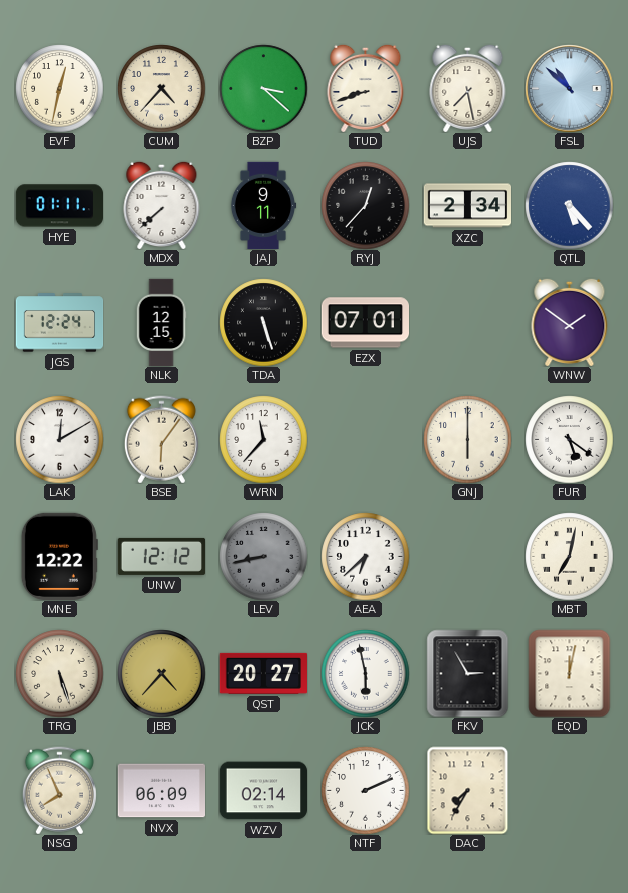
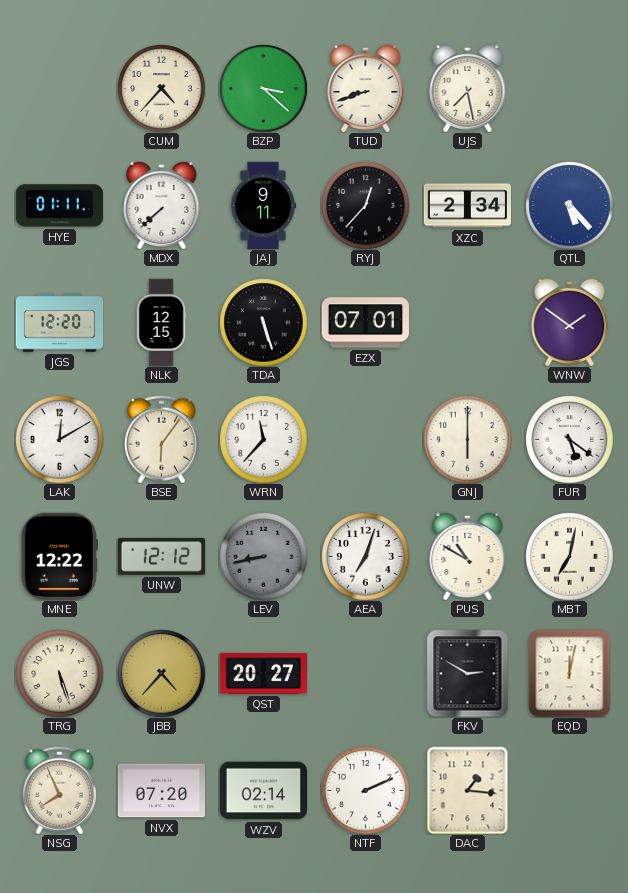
EVF: 12:32 -> none
FSL: 10:52 -> none
JGS: 12:24 -> 12:20
AEA: 6:38 -> 7:03
PUS: none -> 10:50
JCK: 5:58 -> none
FKV: 2:55 -> 2:50
NVX: 06:09 -> 07:20
DAC: 7:35 -> 1:16
